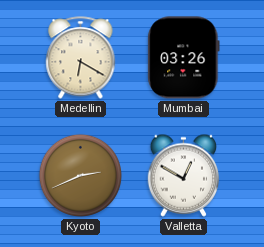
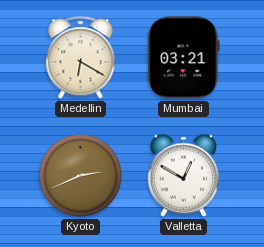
Mumbai: 03:26 -> 03:21
